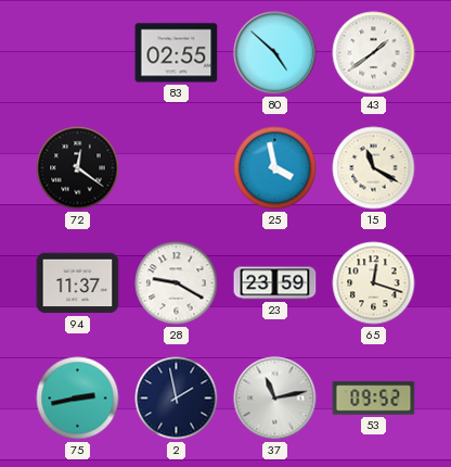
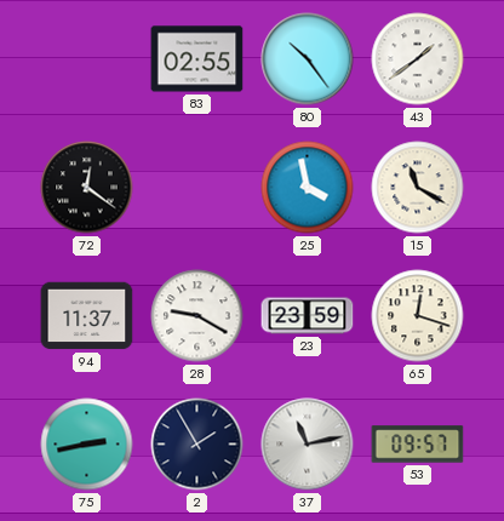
80: 4:52 -> 10:24
2: 1:58 -> 1:55
53: 09:52 -> 09:57
